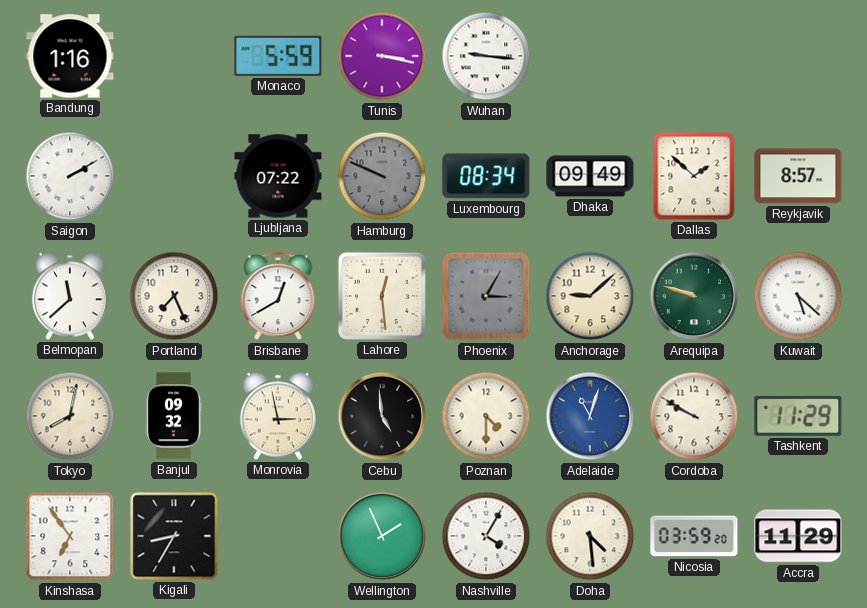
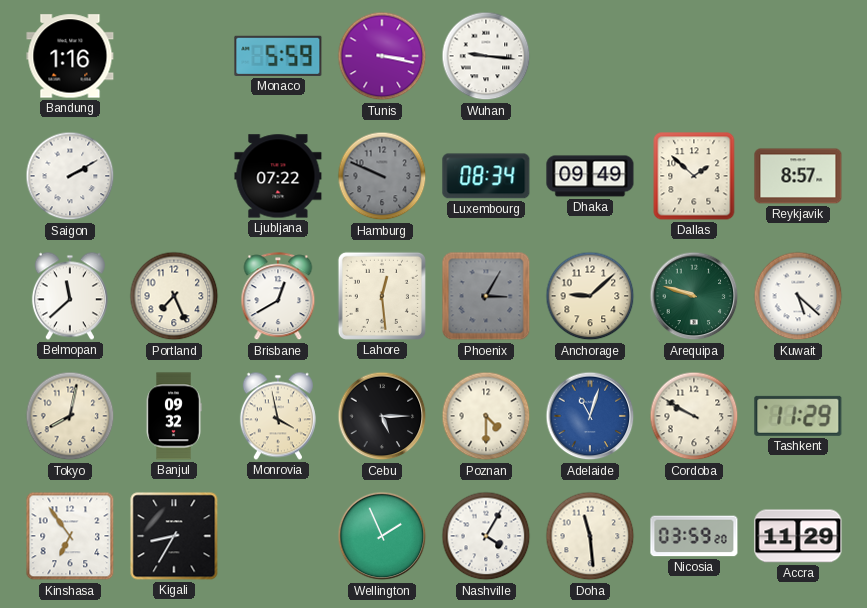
Monrovia: 2:58 -> 3:58
Cebu: 4:59 -> 5:15
Doha: 4:29 -> 11:29
